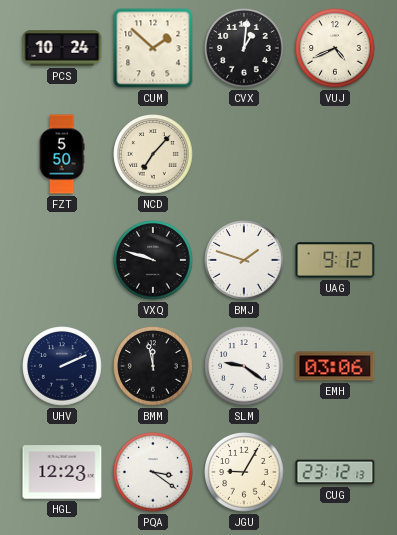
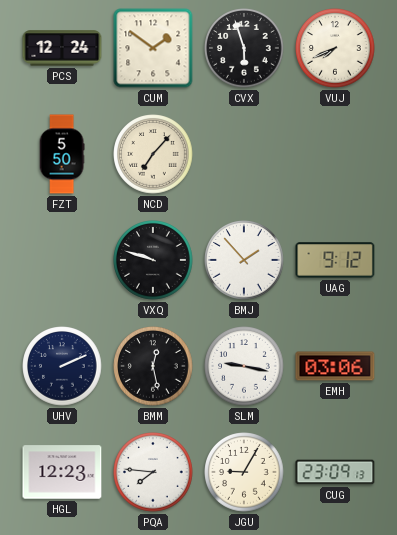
PCS: 10:24 -> 12:24
CUM: 1:52 -> 1:51
CVX: 1:01 -> 5:57
VUJ: 4:41 -> 7:41
BMJ: 1:48 -> 1:53
BMM: 11:58 -> 12:28
SLM: 9:21 -> 9:17
PQA: 3:21 -> 7:46
CUG: 23:12 -> 23:09
